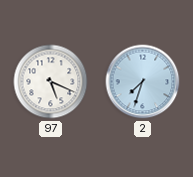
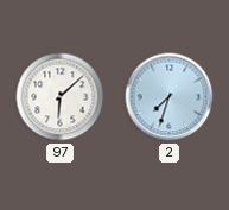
97: 5:19 -> 6:08
